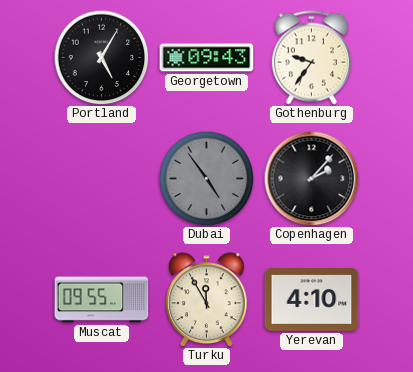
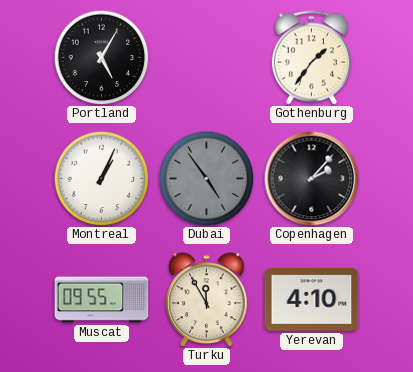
Georgetown: 09:43 -> none
Gothenburg: 9:36 -> 1:36
Montreal: none -> 1:04
